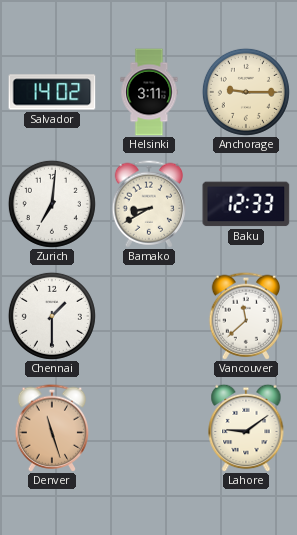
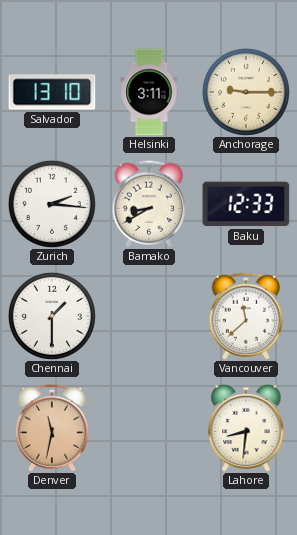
Salvador: 14:02 -> 13:10
Zurich: 7:01 -> 2:16
Denver: 11:27 -> 11:32
Lahore: 9:09 -> 8:31
